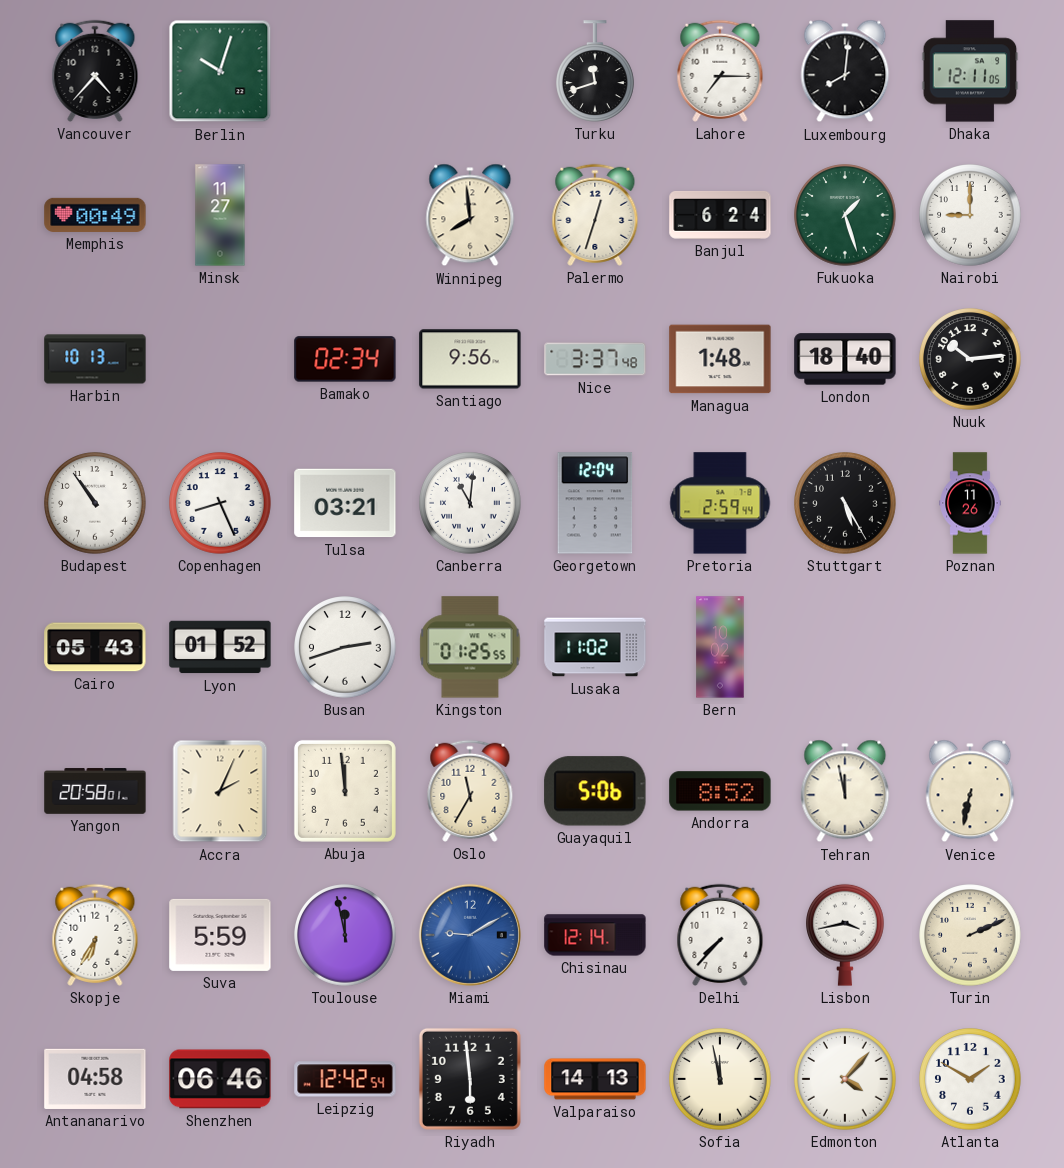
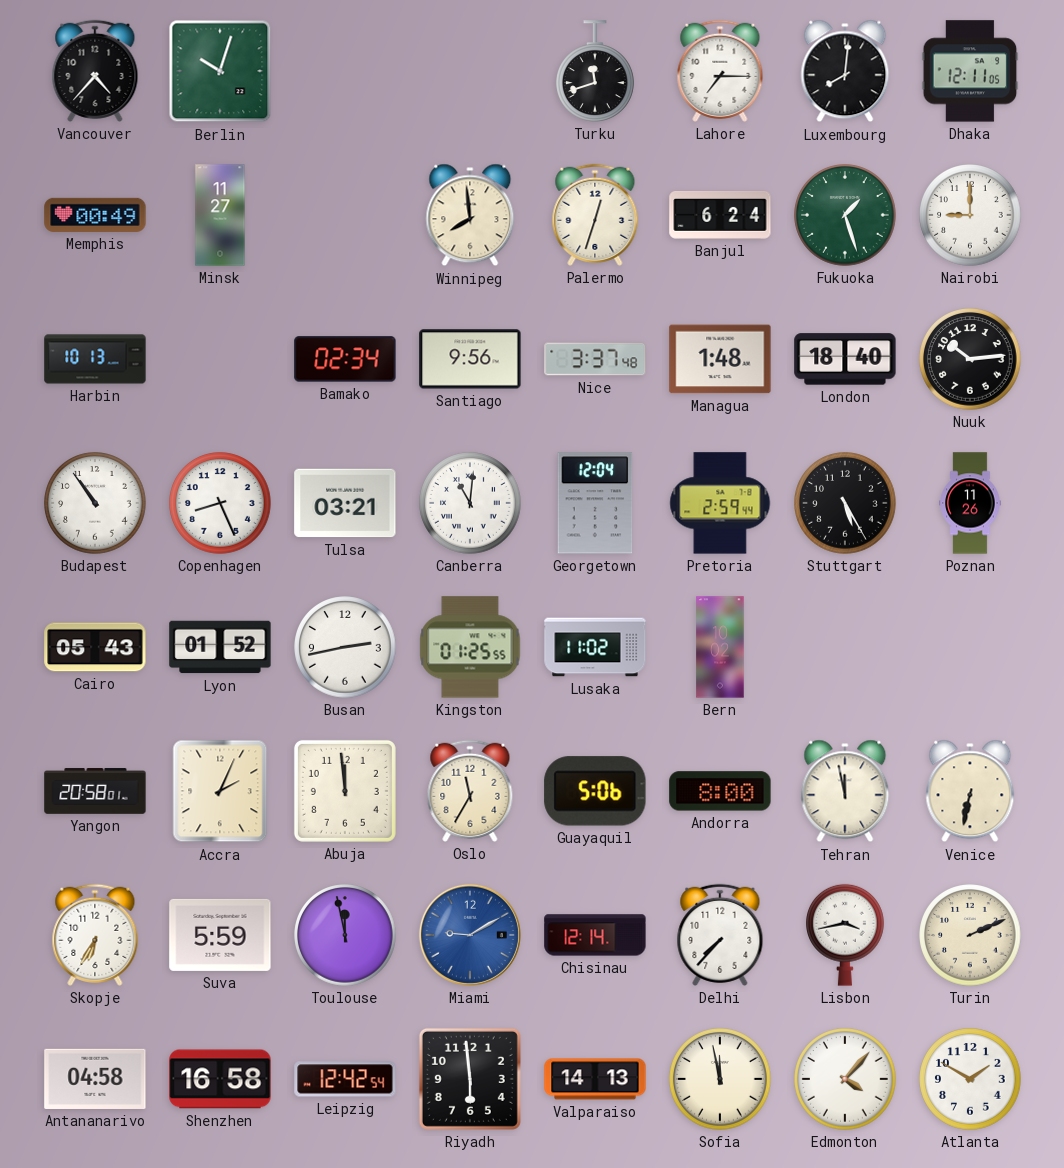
Busan: 2:42 -> 2:43
Andorra: 8:52 -> 8:00
Shenzhen: 06:46 -> 16:58
